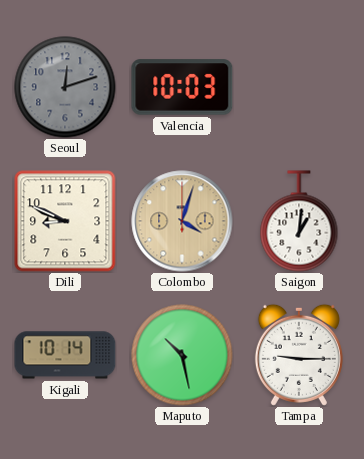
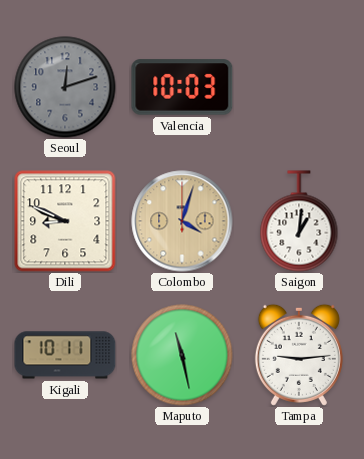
Kigali: 10:14 -> 10:11
Maputo: 10:28 -> 11:28
Tampa: 9:15 -> 9:14
